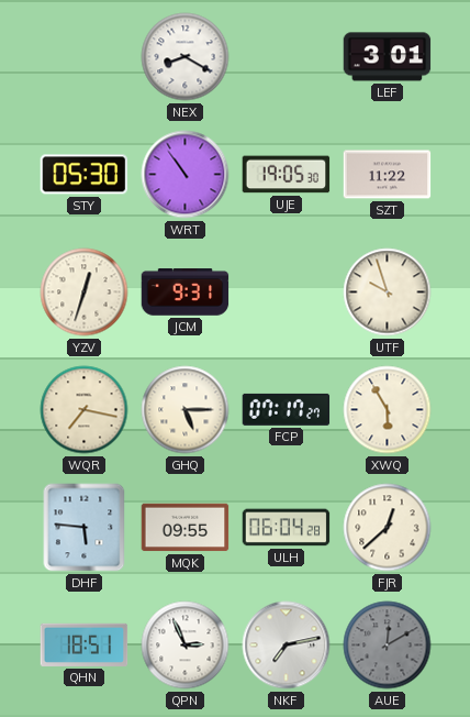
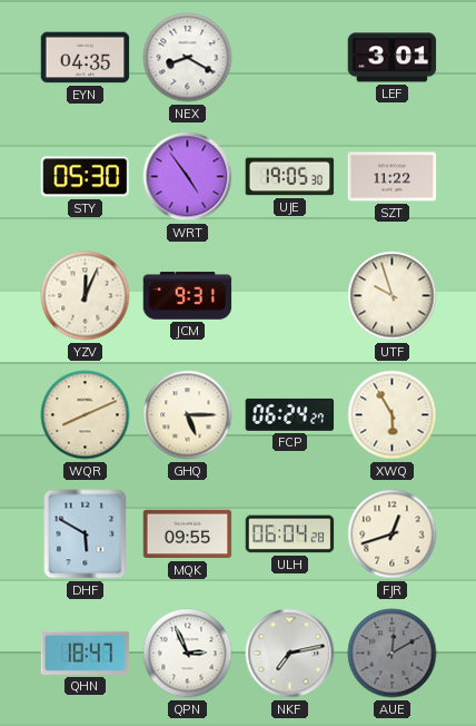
EYN: none -> 04:35
WRT: 10:54 -> 4:54
YZV: 12:33 -> 12:04
WQR: 7:17 -> 8:11
FCP: 07:17 -> 06:24
DHF: 5:46 -> 5:50
FJR: 12:38 -> 12:42
QHN: 18:51 -> 18:47
